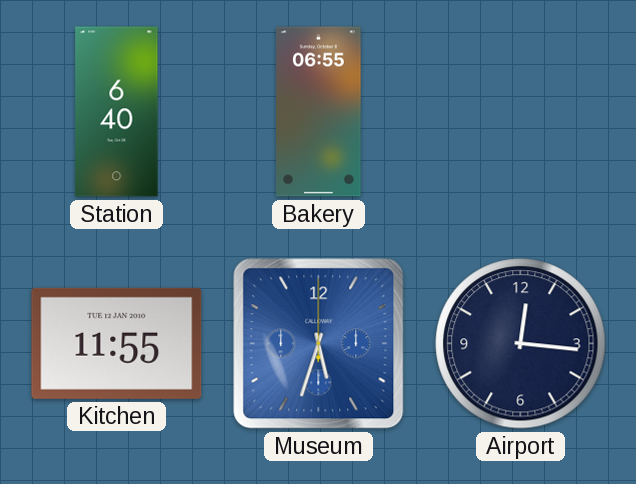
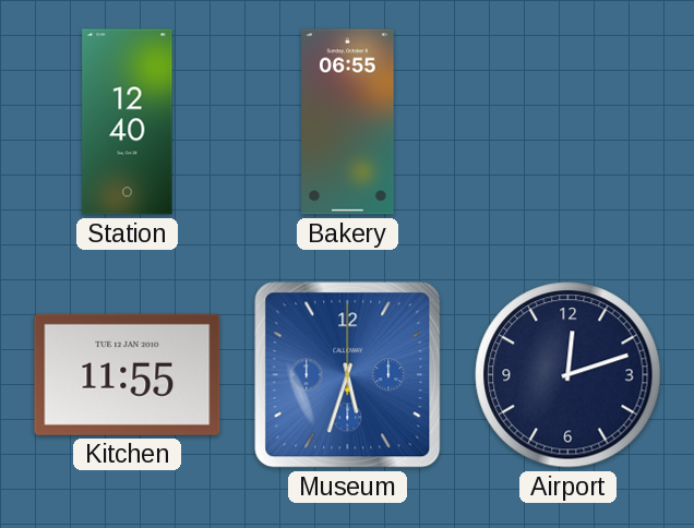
Station: 6:40 -> 12:40
Airport: 12:16 -> 12:12
